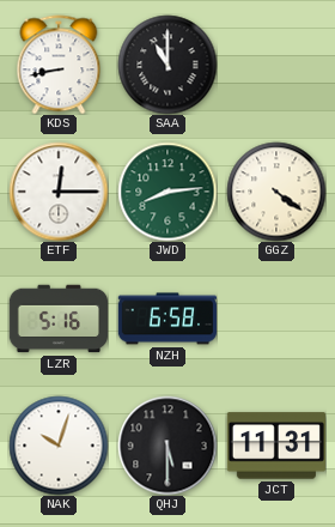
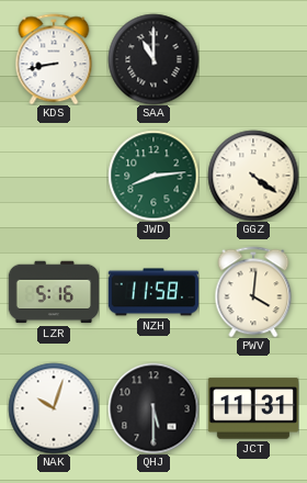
ETF: 12:15 -> none
NZH: 6:58 -> 11:58
PWV: none -> 4:01
